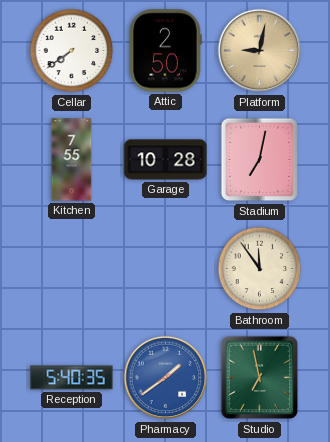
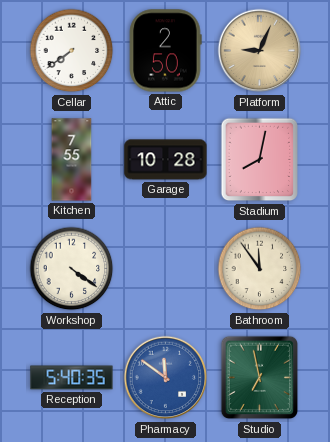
Platform: 9:02 -> 9:04
Stadium: 7:02 -> 8:02
Workshop: none -> 4:21
Pharmacy: 1:39 -> 11:51
